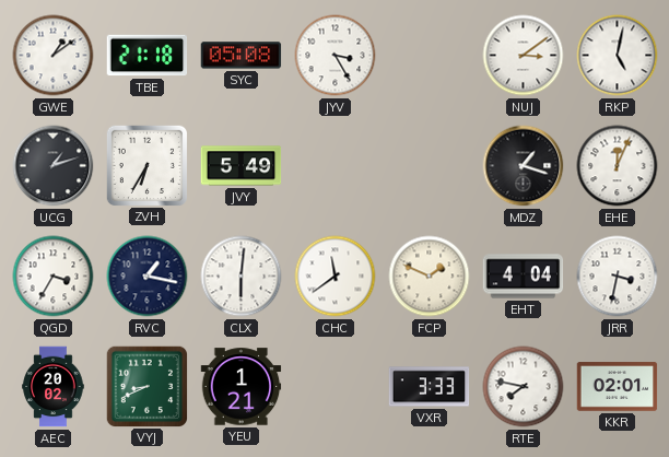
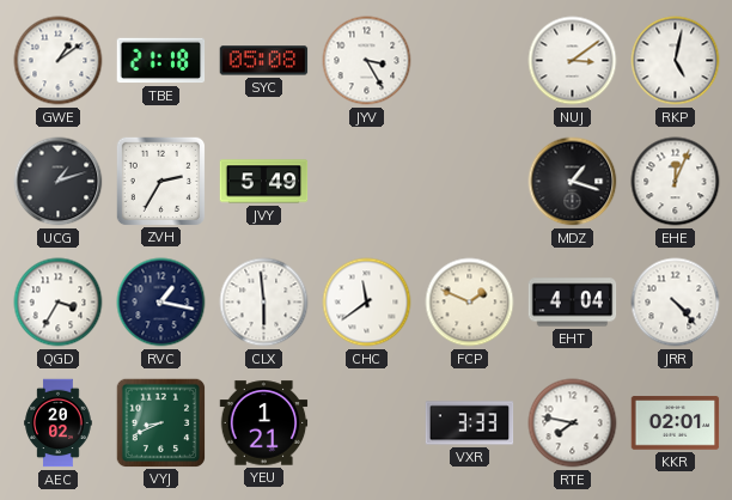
ZVH: 6:35 -> 2:35
CLX: 6:01 -> 5:59
JRR: 3:32 -> 4:23
